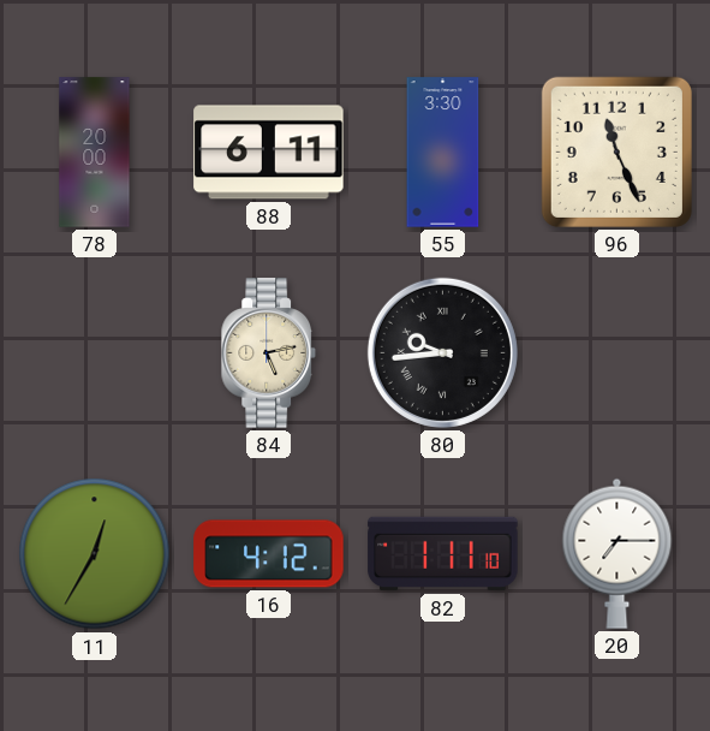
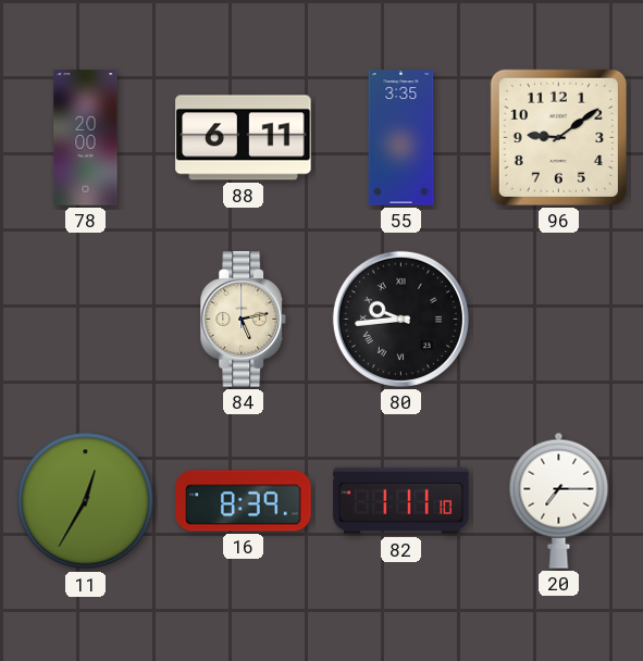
55: 3:30 -> 3:35
96: 11:26 -> 9:09
16: 4:12 -> 8:39
